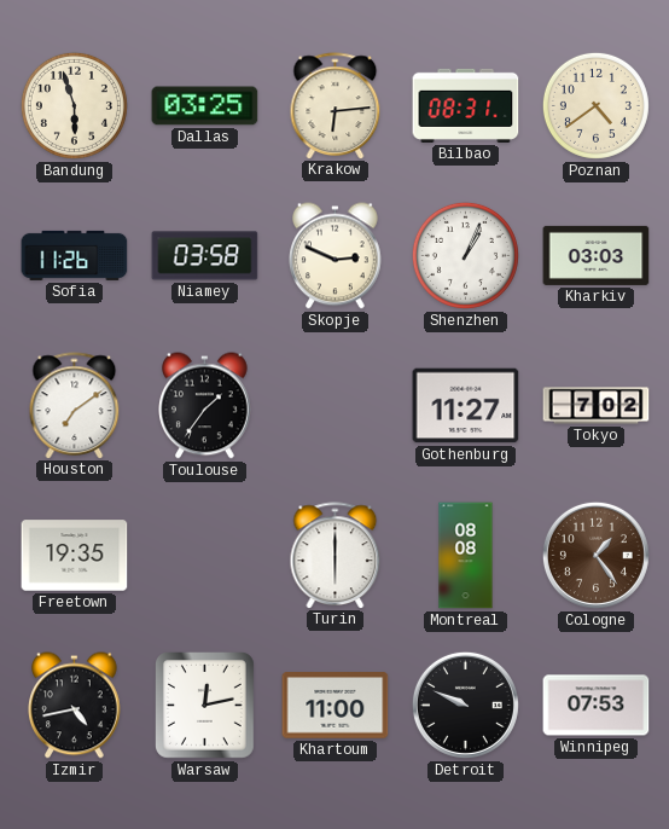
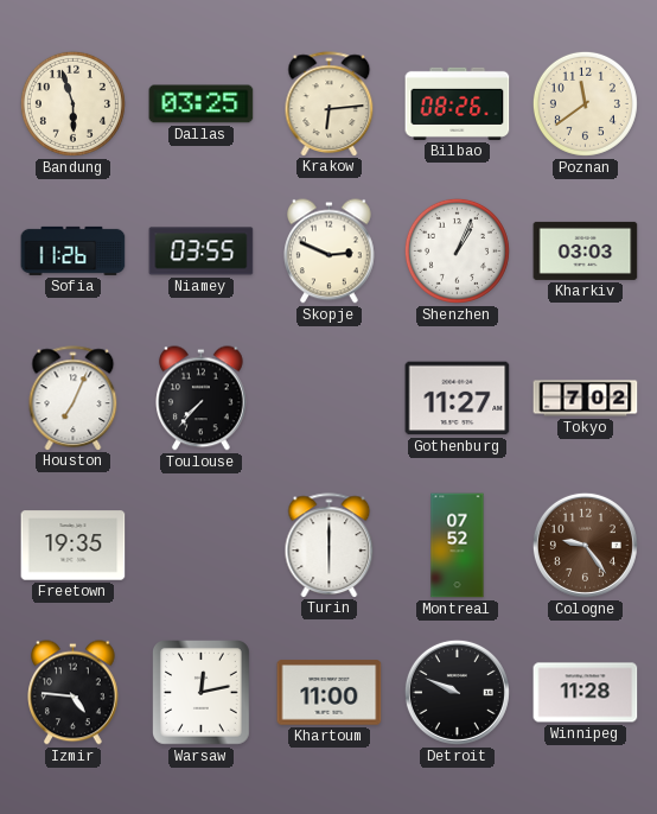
Bilbao: 08:31 -> 08:26
Poznan: 4:39 -> 11:39
Niamey: 03:58 -> 03:55
Houston: 7:09 -> 7:04
Toulouse: 1:36 -> 7:37
Montreal: 08:08 -> 07:52
Cologne: 1:24 -> 9:24
Izmir: 4:43 -> 4:46
Winnipeg: 07:53 -> 11:28
